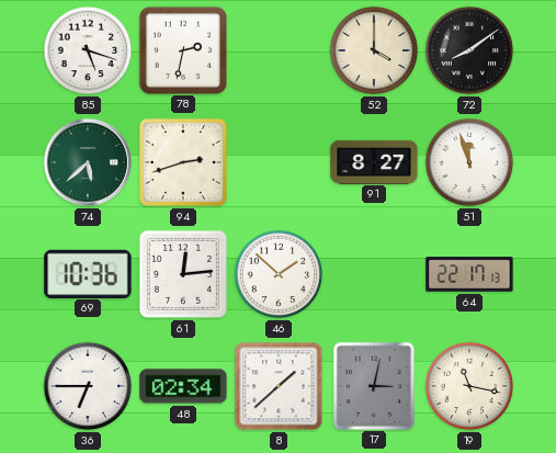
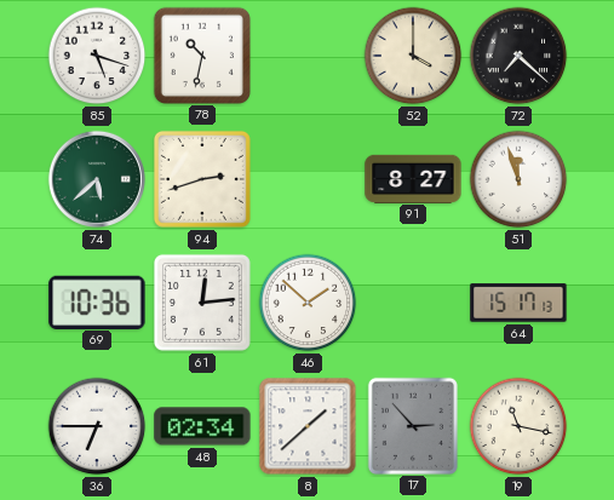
78: 2:32 -> 10:32
72: 8:09 -> 7:22
64: 22:17 -> 15:17
17: 3:02 -> 2:53
